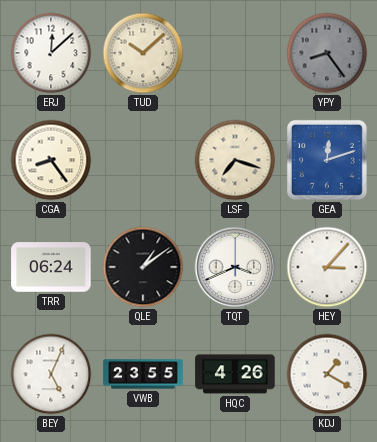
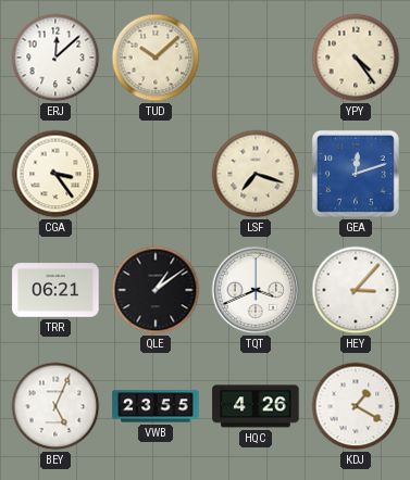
YPY: 8:24 -> 4:24
YPY dial: grey -> cream
CGA: 8:24 -> 3:24
TRR: 06:24 -> 06:21
